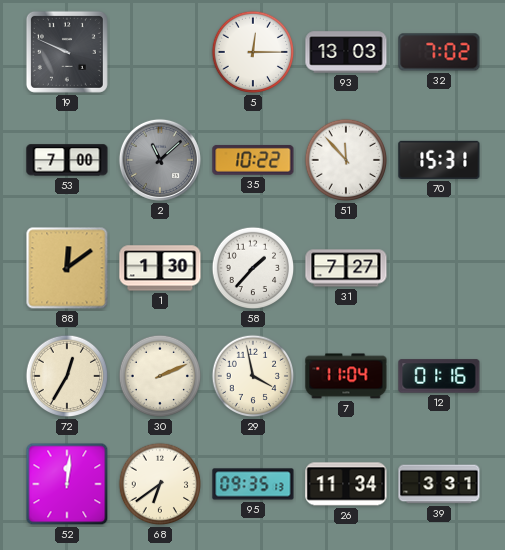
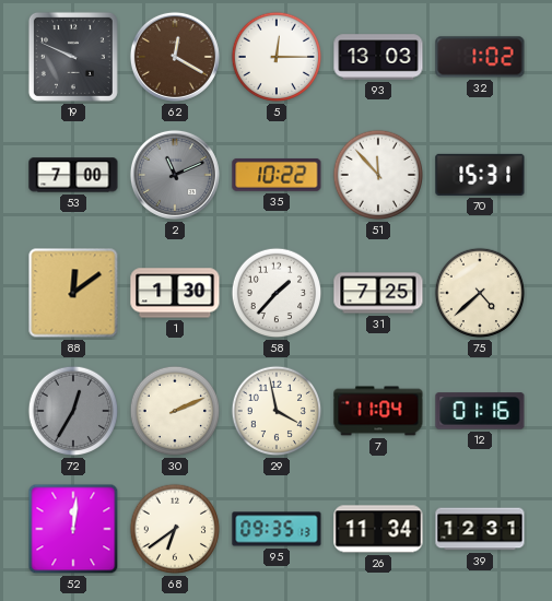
62: none -> 12:20
32: 7:02 -> 1:02
2: 11:08 -> 11:11
31: 7:27 -> 7:25
75: none -> 4:38
72 dial: cream -> grey
39: 3:31 -> 12:31
